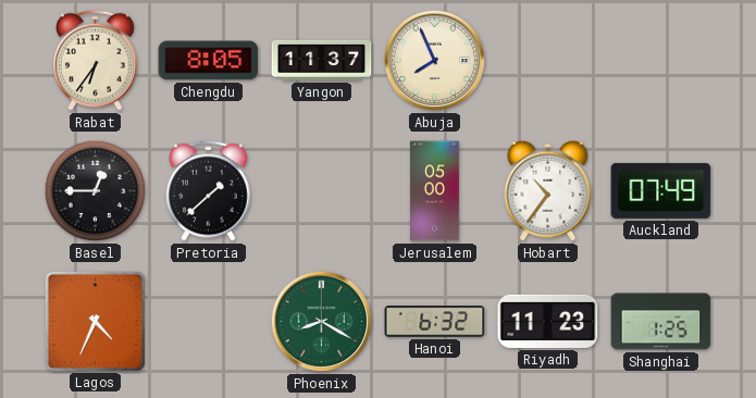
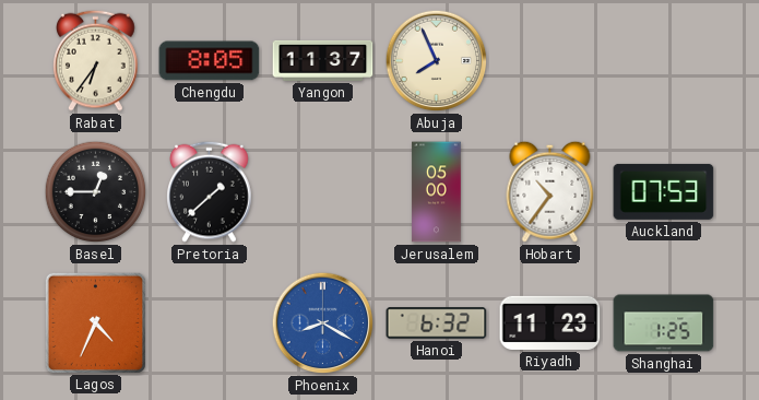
Auckland: 07:49 -> 07:53
Phoenix dial: green -> blue
